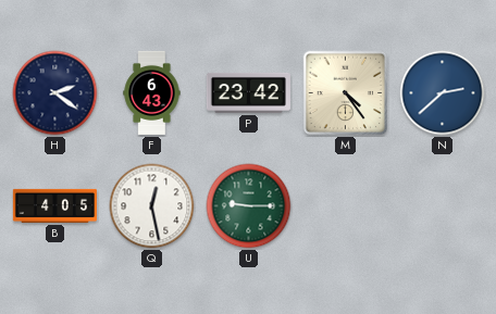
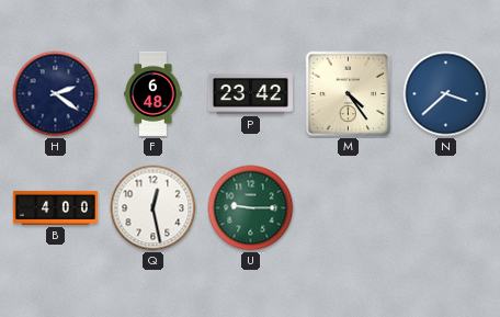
F: 6:43 -> 6:48
N: 2:38 -> 3:38
B: 4:05 -> 4:00
